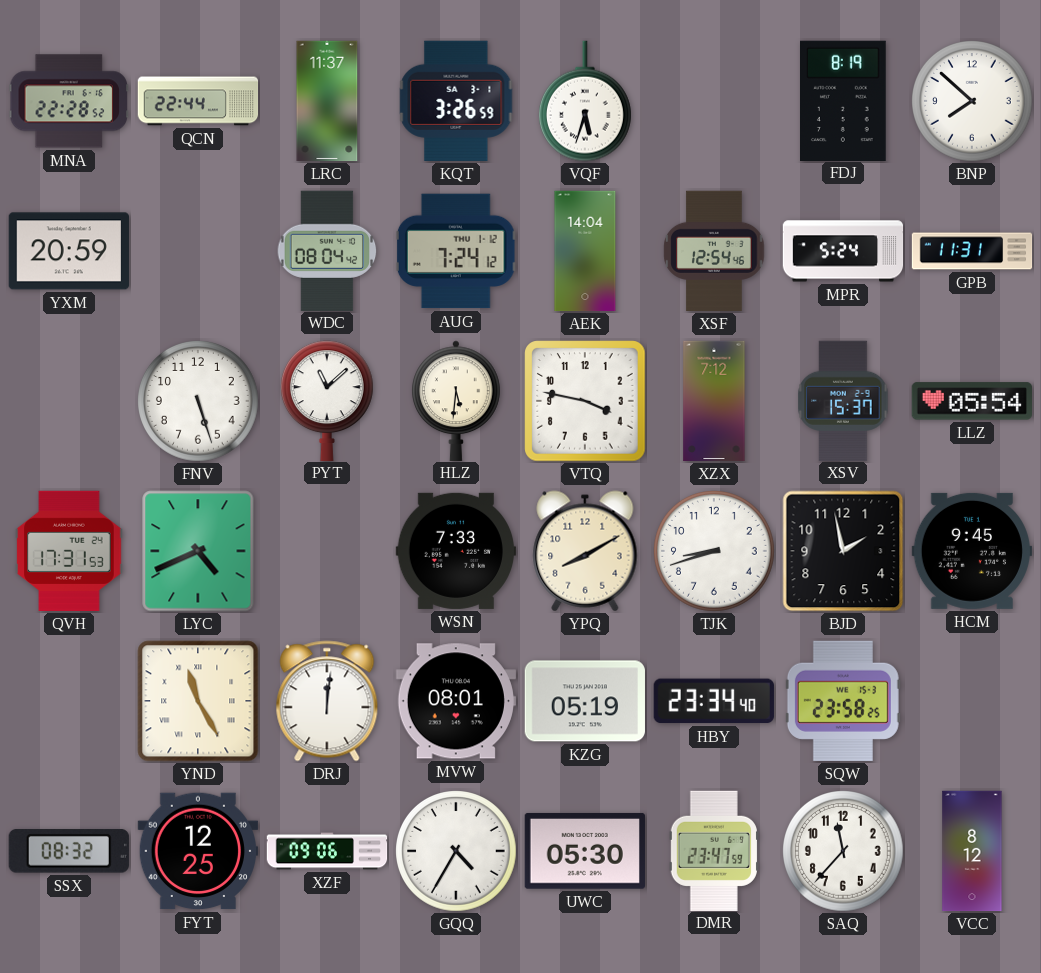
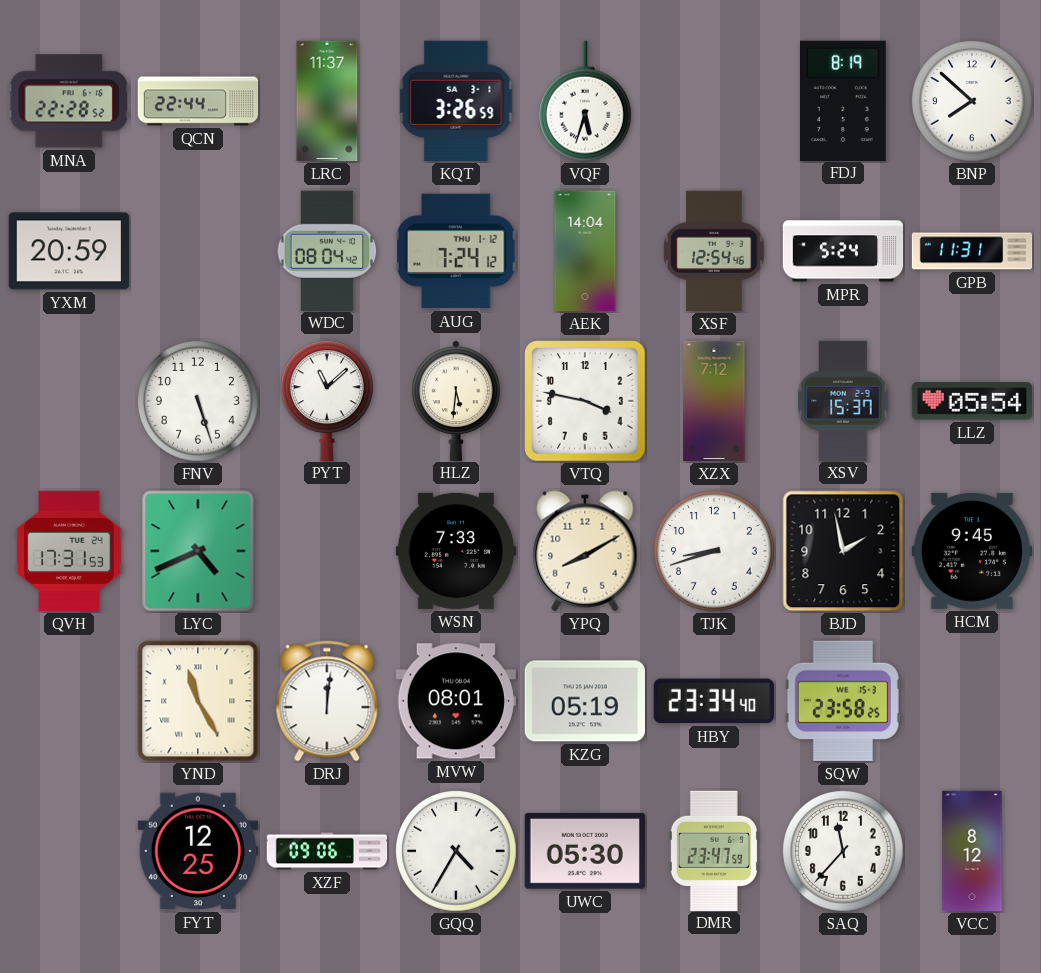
SSX: 08:32 -> none
